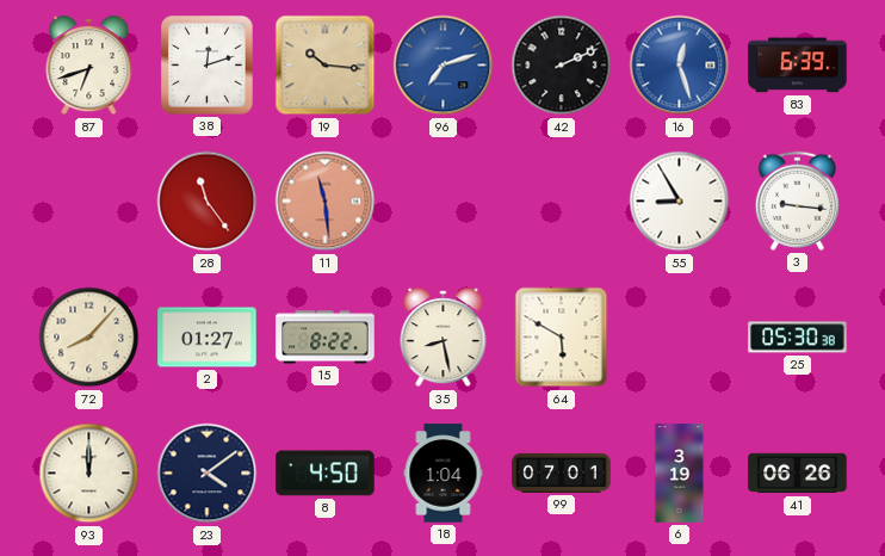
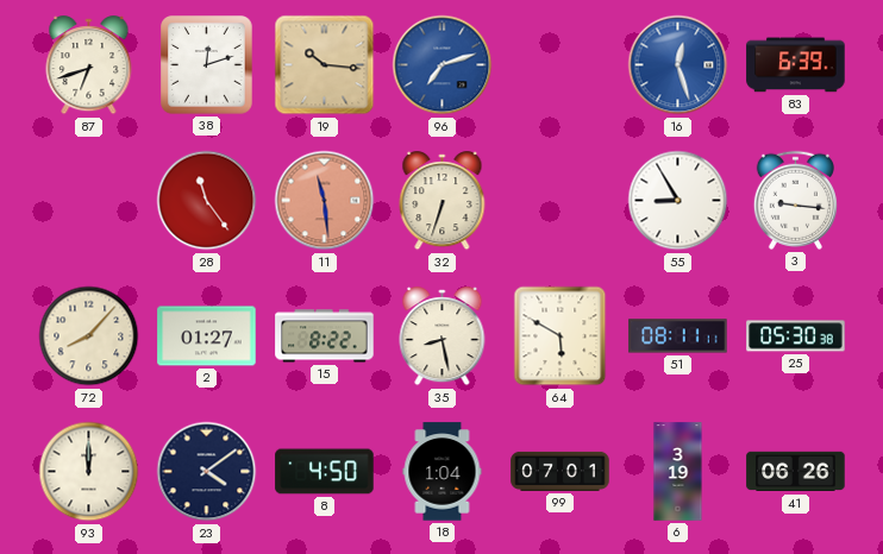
42: 2:11 -> none
32: none -> 6:33
51: none -> 08:11
